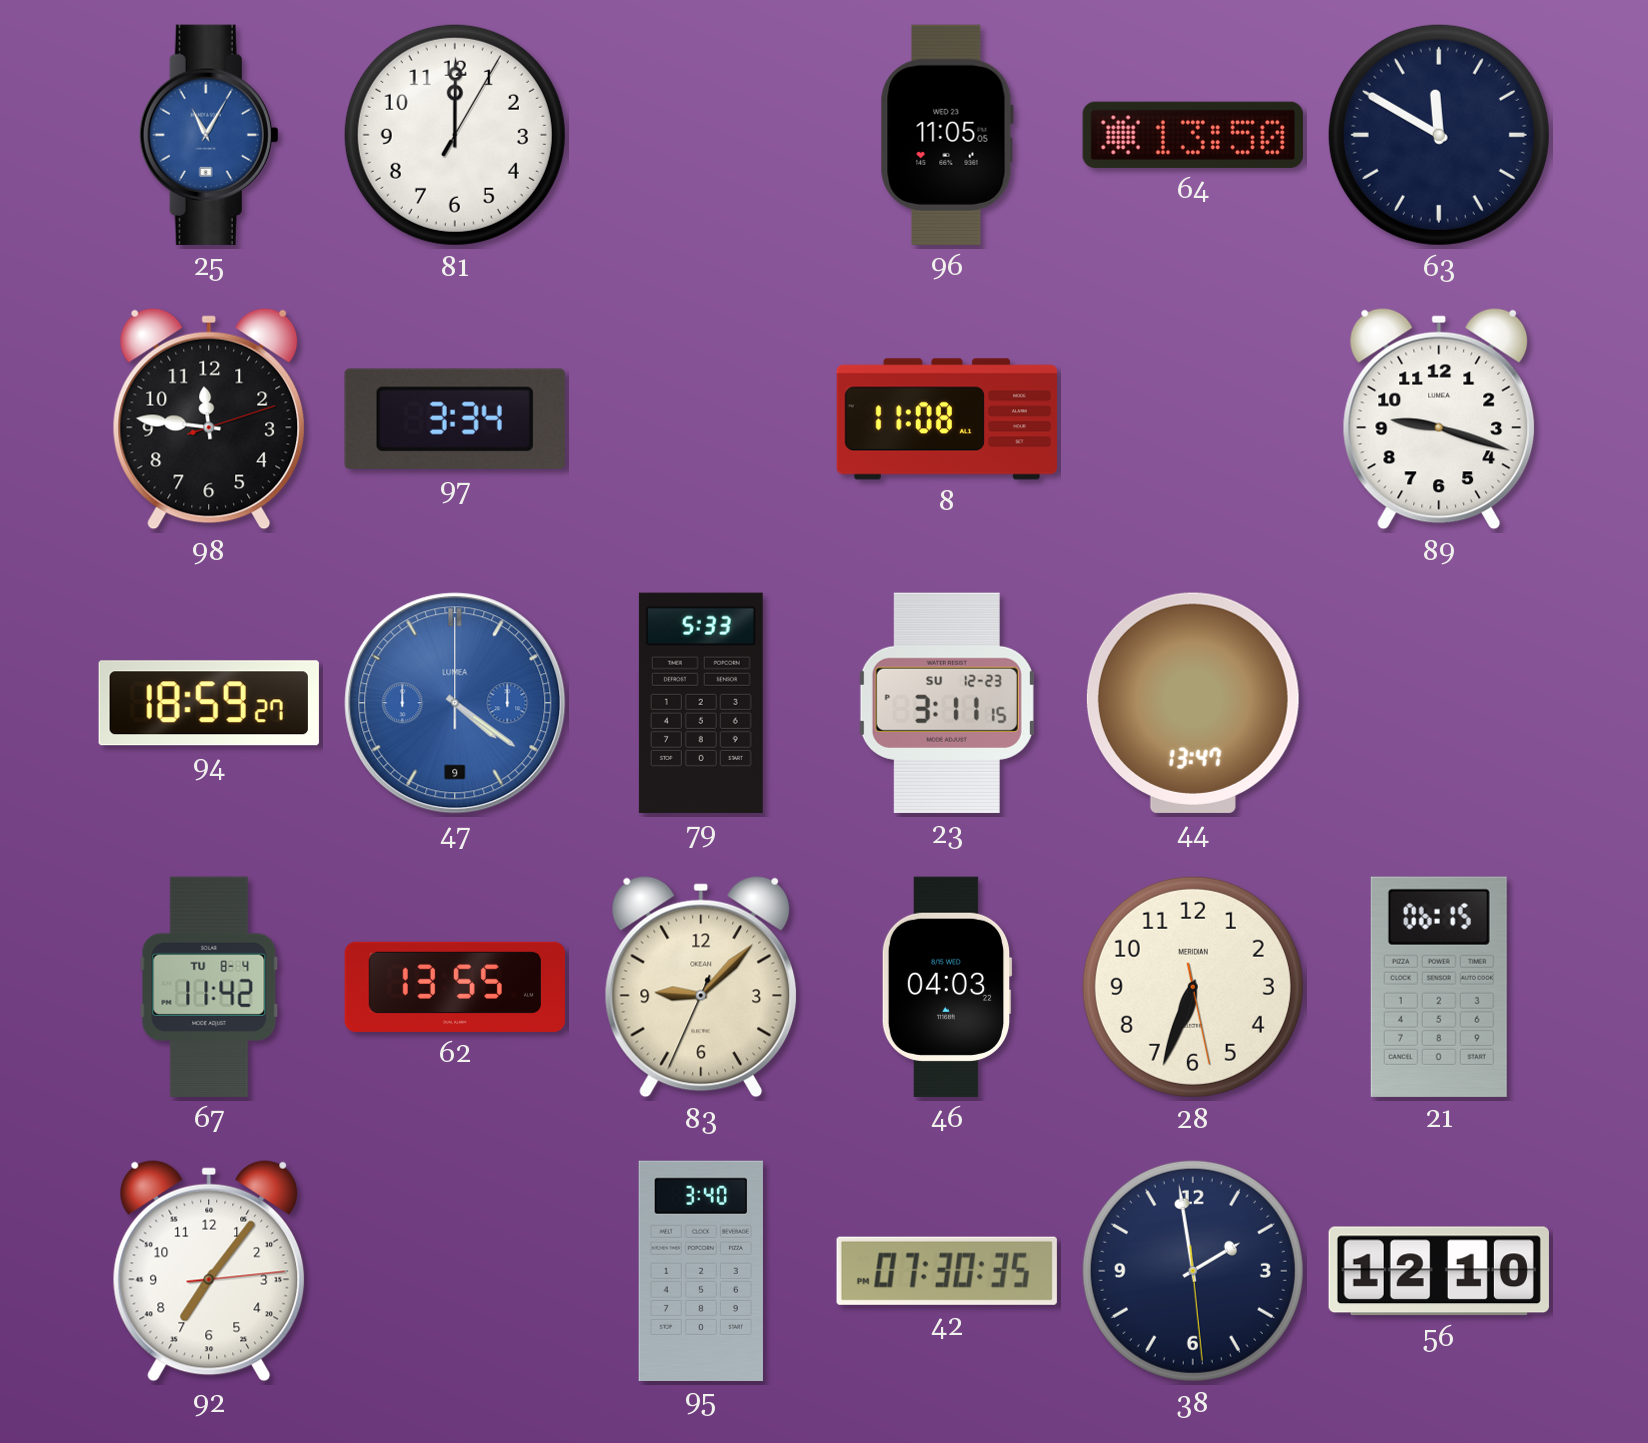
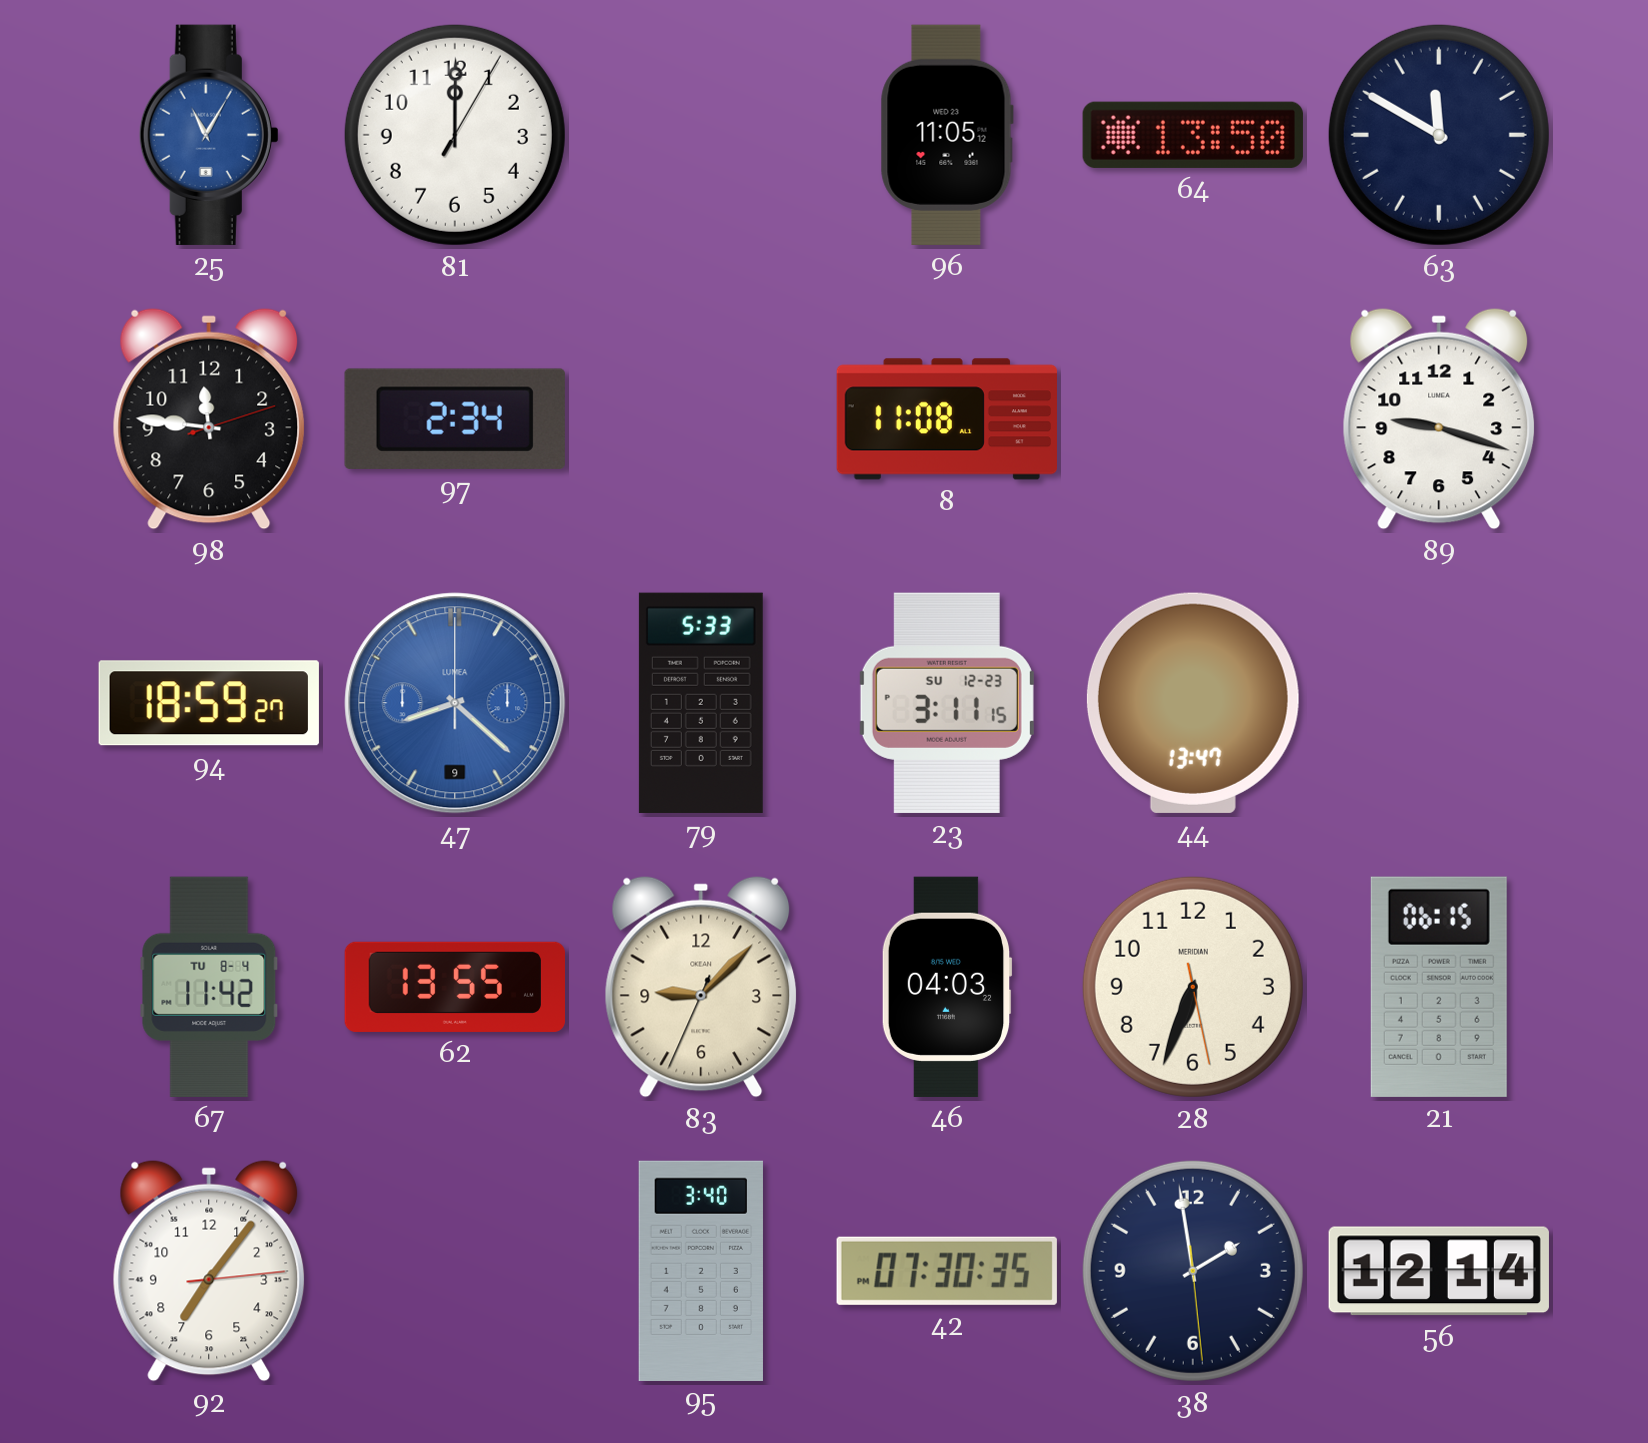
96: 11:05:05 -> 11:05:12
97: 3:34 -> 2:34
47: 4:21 -> 8:22
56: 12:10 -> 12:14
